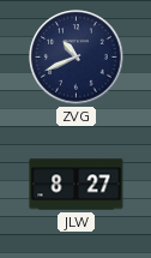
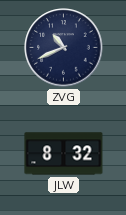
JLW: 8:27 -> 8:32
